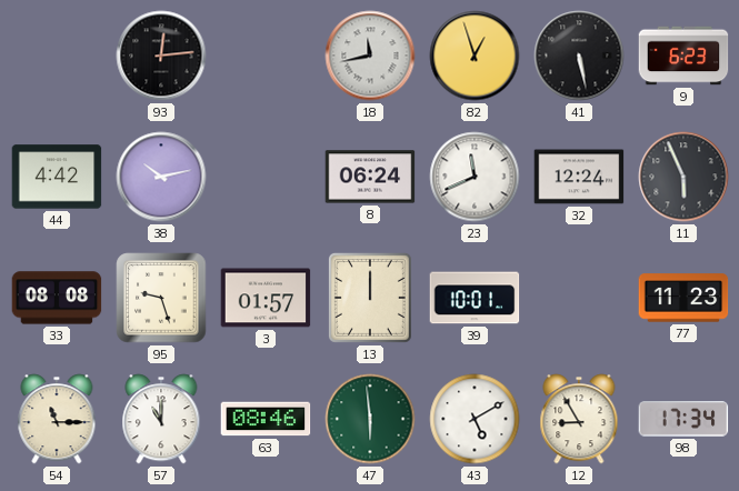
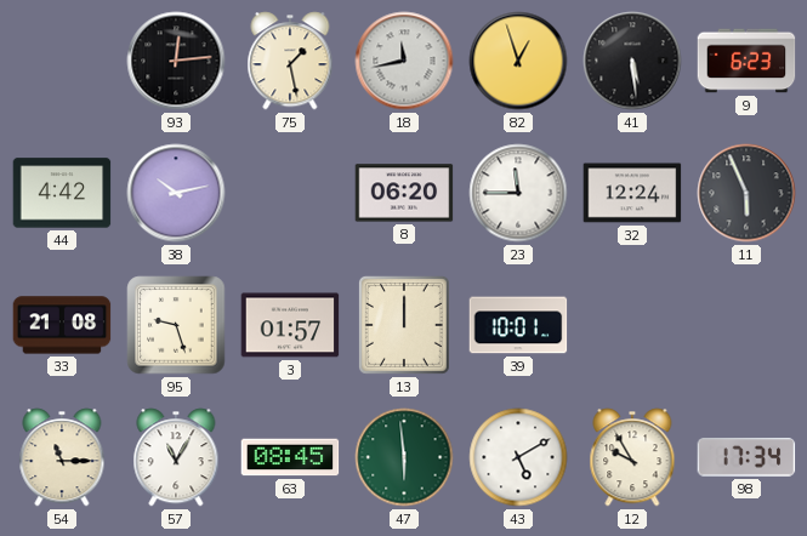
75: none -> 1:28
41: 5:28 -> 5:29
8: 06:24 -> 06:20
23: 11:41 -> 11:45
33: 08:08 -> 21:08
77: 11:23 -> none
57: 11:00 -> 11:05
63: 08:46 -> 08:45
12: 8:55 -> 9:55
